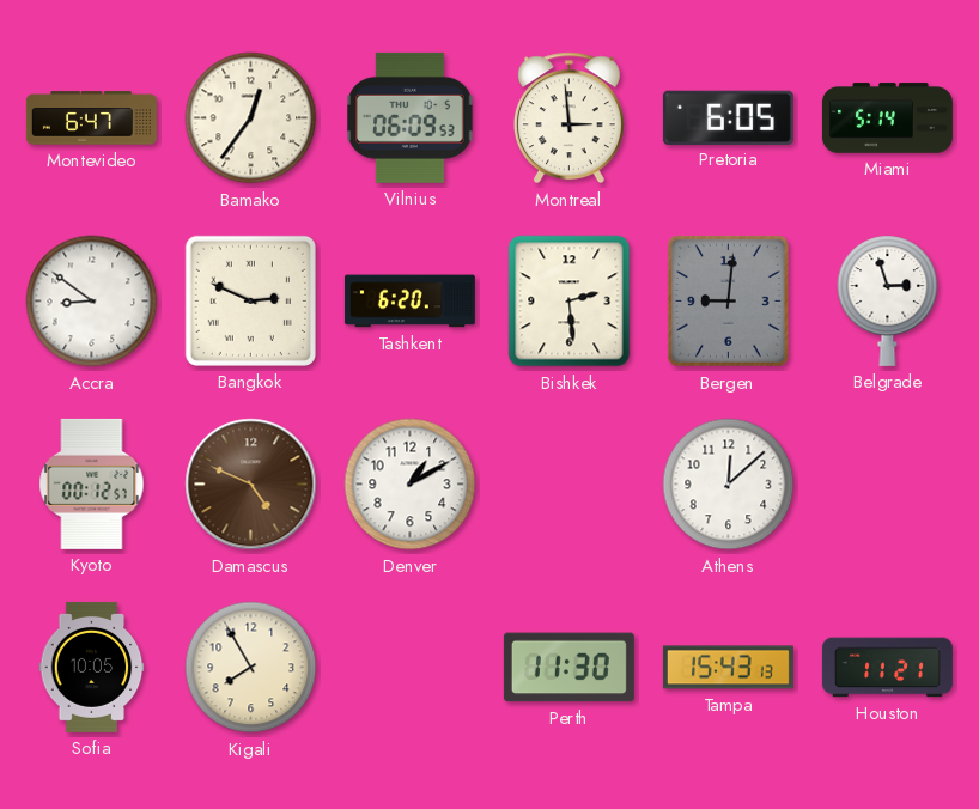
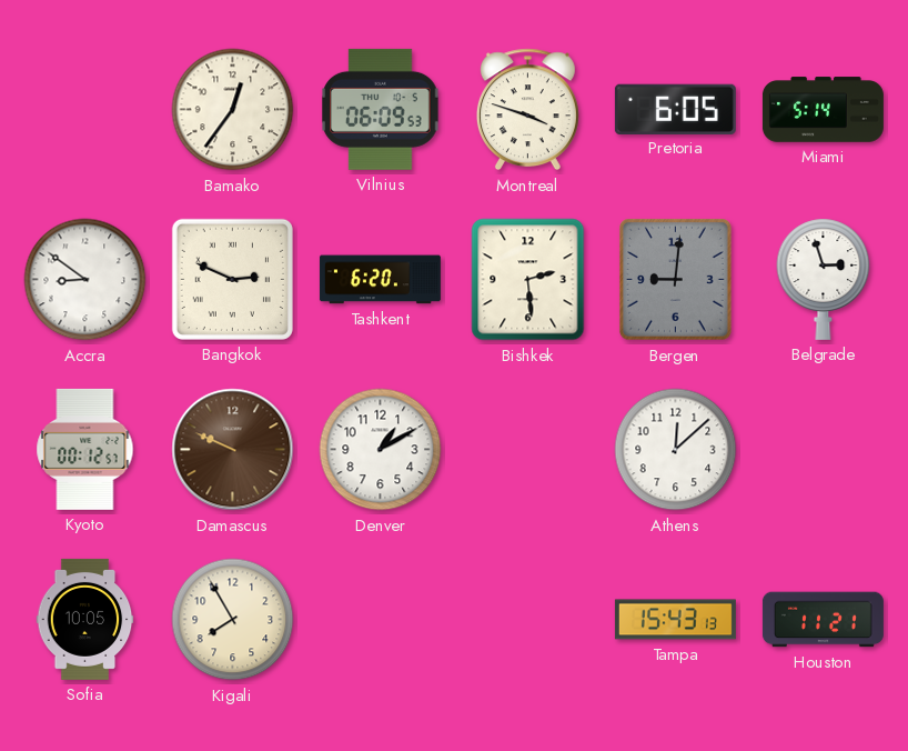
Montevideo: 6:47 -> none
Montreal: 2:59 -> 3:48
Damascus: 4:49 -> 9:49
Perth: 11:30 -> none
